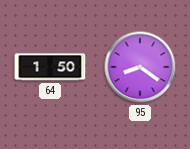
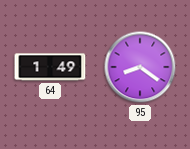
64: 1:50 -> 1:49
